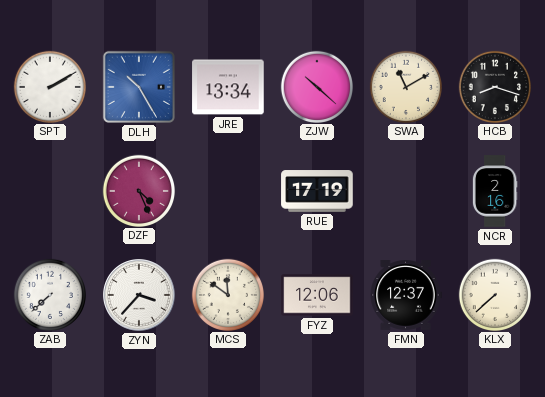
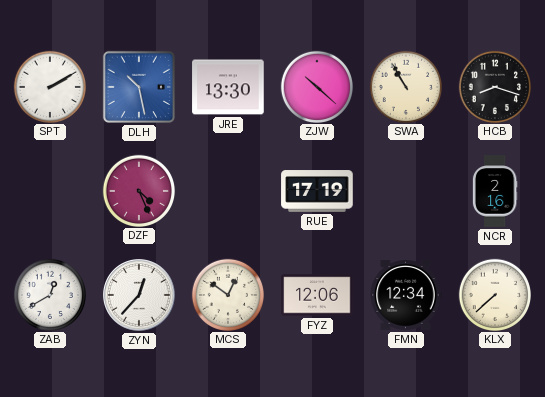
DLH: 10:25 -> 10:28
JRE: 13:34 -> 13:30
SWA: 11:10 -> 10:55
ZAB: 7:38 -> 12:40
ZYN: 3:37 -> 12:37
MCS: 11:51 -> 12:51
FMN: 12:37 -> 12:34
